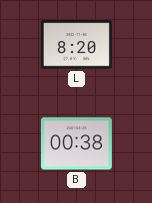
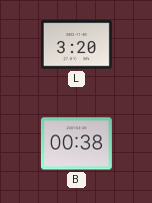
L: 8:20 -> 3:20
